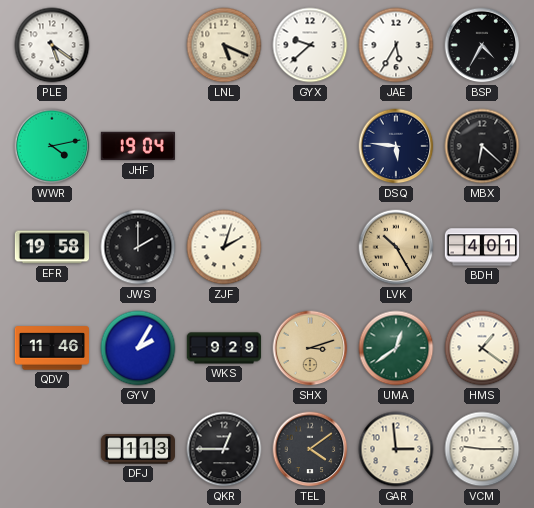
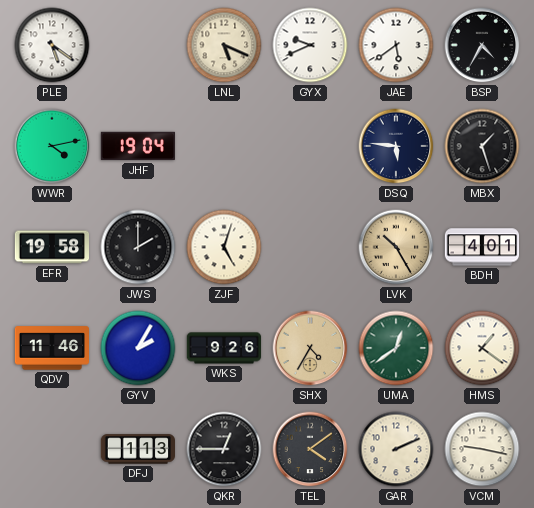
GYX: 9:38 -> 9:41
JAE: 5:35 -> 5:39
MBX: 6:22 -> 1:27
ZJF: 2:03 -> 5:03
WKS: 9:29 -> 9:26
SHX: 3:12 -> 4:35
GAR: 2:59 -> 2:11
VCM: 9:15 -> 9:17
